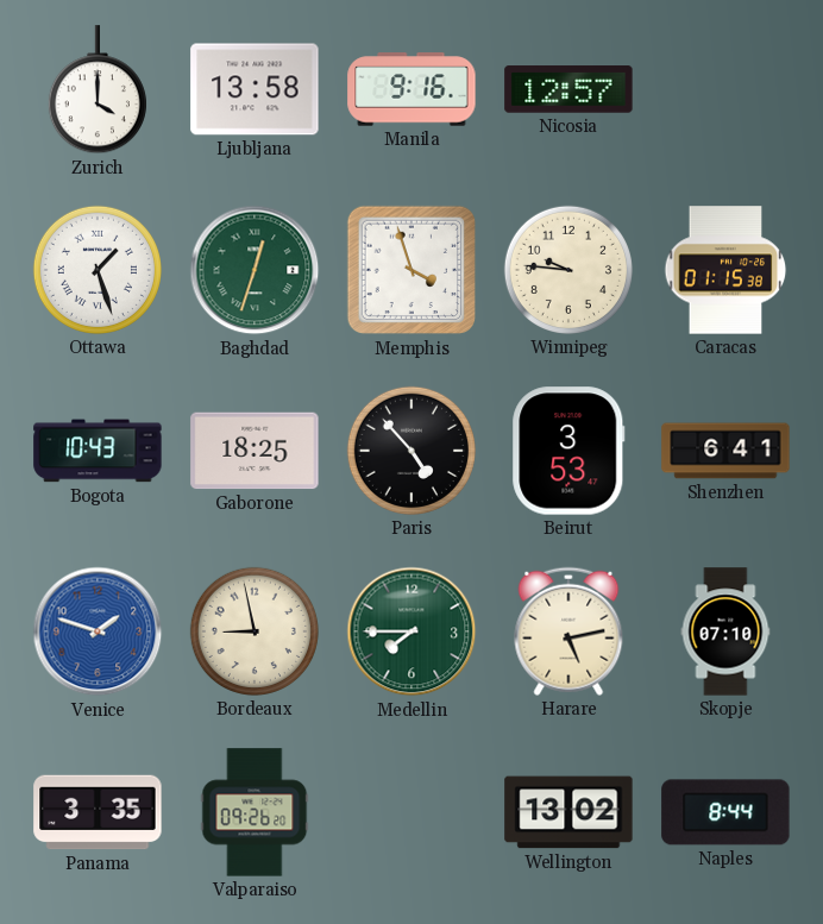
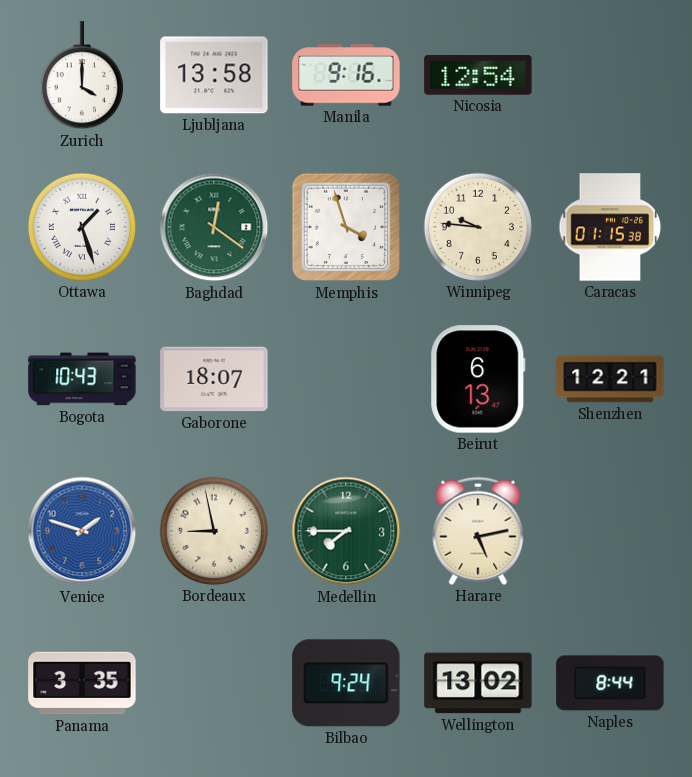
Nicosia: 12:57 -> 12:54
Baghdad: 12:33 -> 12:21
Gaborone: 18:25 -> 18:07
Paris: 4:53 -> none
Beirut: 3:53 -> 6:13
Shenzhen: 6:41 -> 12:21
Skopje: 07:10 -> none
Valparaiso: 09:26 -> none
Bilbao: none -> 9:24
